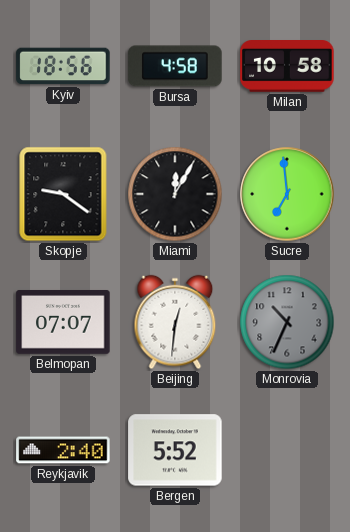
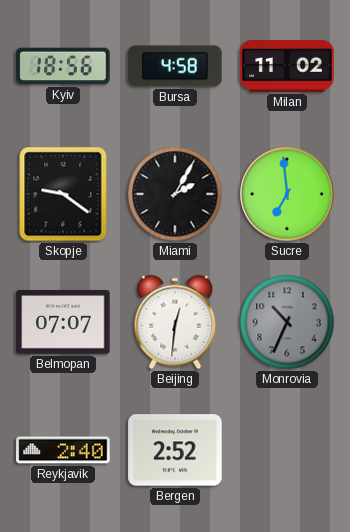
Milan: 10:58 -> 11:02
Miami: 12:05 -> 2:05
Bergen: 5:52 -> 2:52
